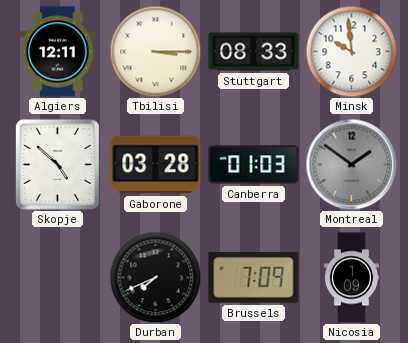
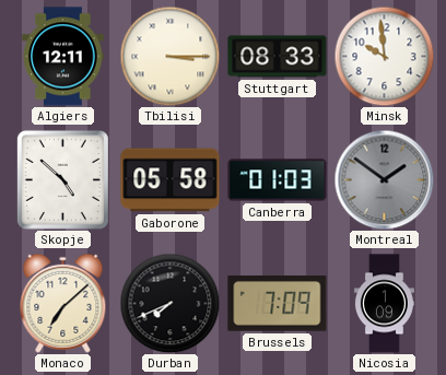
Gaborone: 03:28 -> 05:58
Monaco: none -> 7:08
